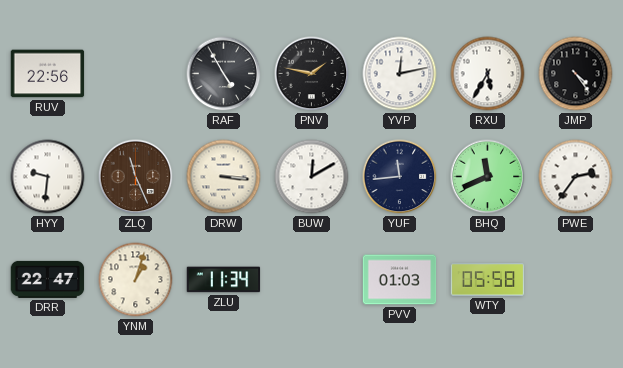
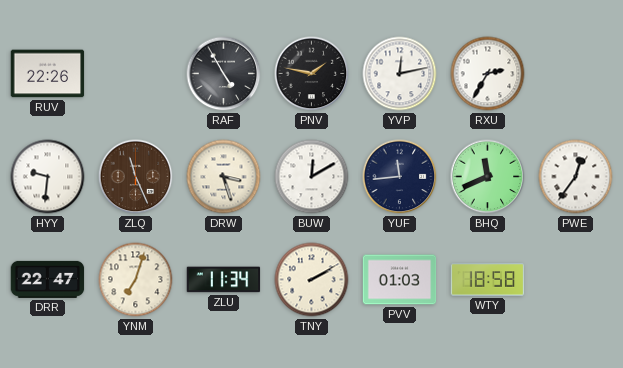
RUV: 22:56 -> 22:26
RXU: 5:35 -> 2:35
JMP: 4:24 -> none
DRW: 3:16 -> 3:27
PWE: 2:36 -> 12:36
YNM: 1:03 -> 7:03
TNY: none -> 2:10
WTY: 05:58 -> 18:58
